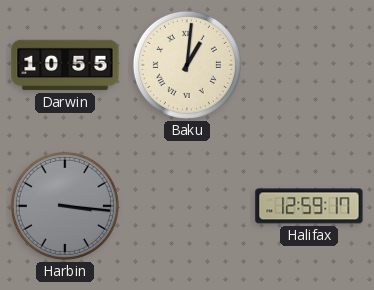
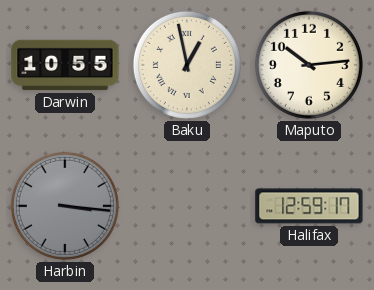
Baku: 1:01 -> 12:58
Maputo: none -> 10:14
